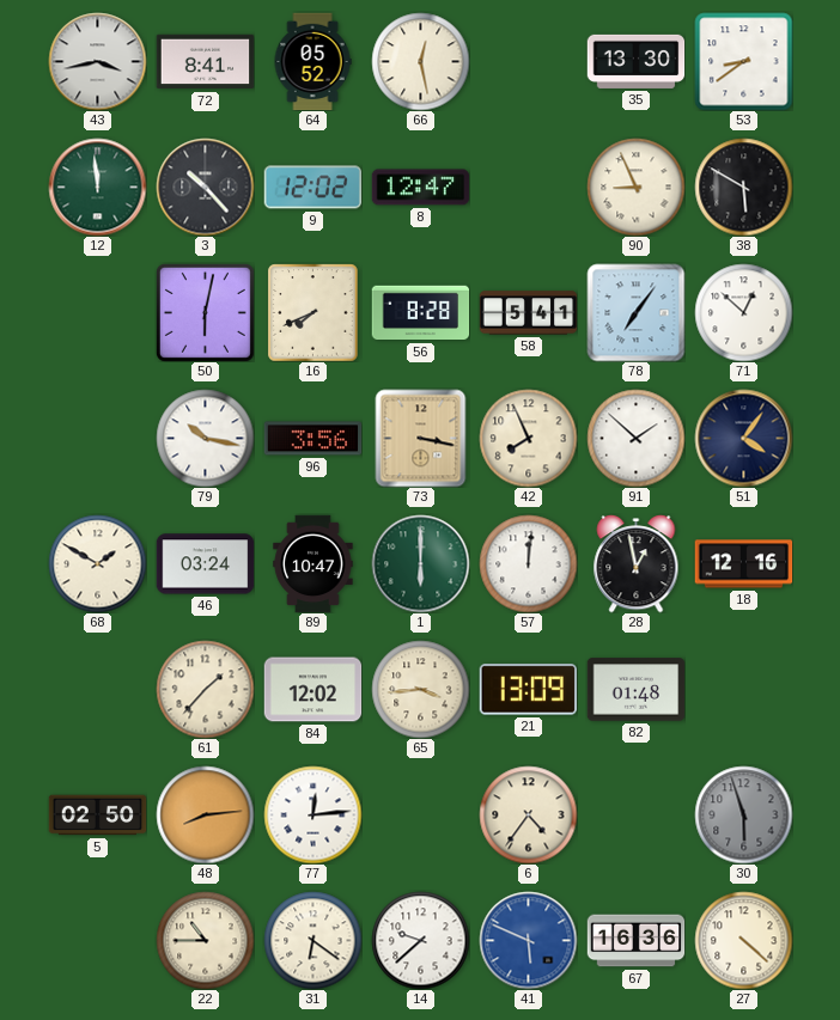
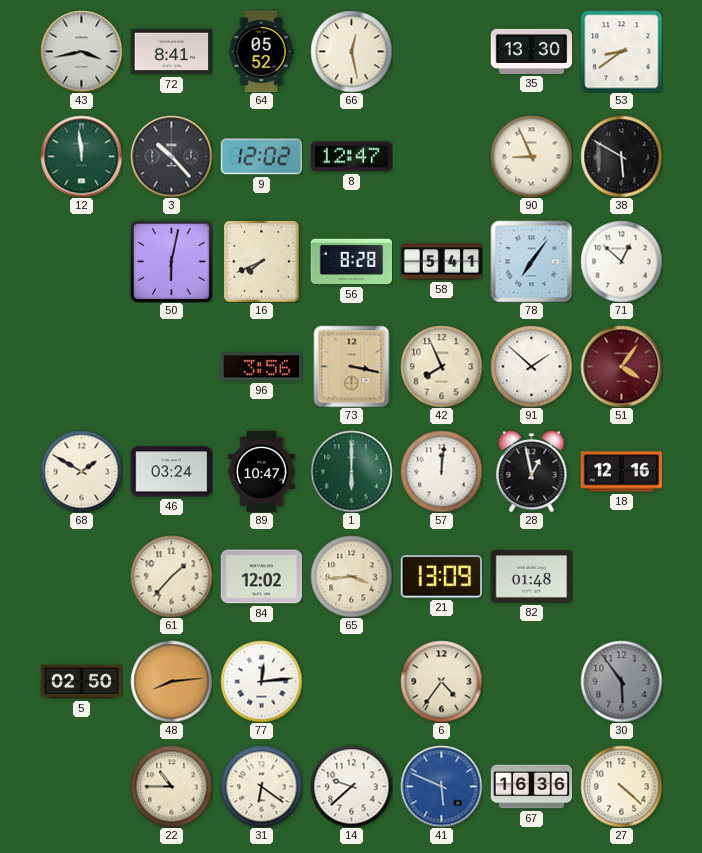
79: 10:17 -> none
51 dial: navy -> burgundy
30: 5:57 -> 5:54
